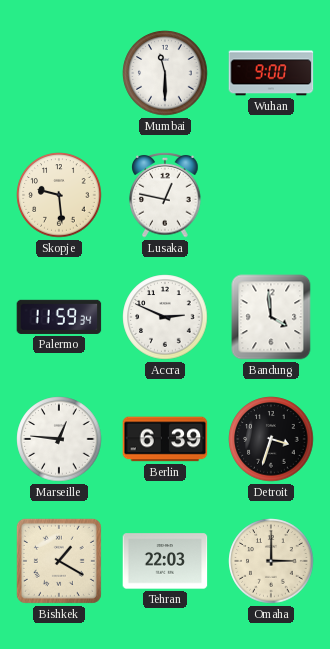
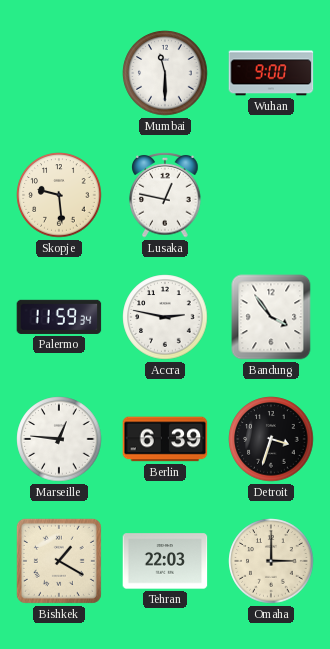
Accra: 2:49 -> 2:47
Bandung: 3:59 -> 3:54
